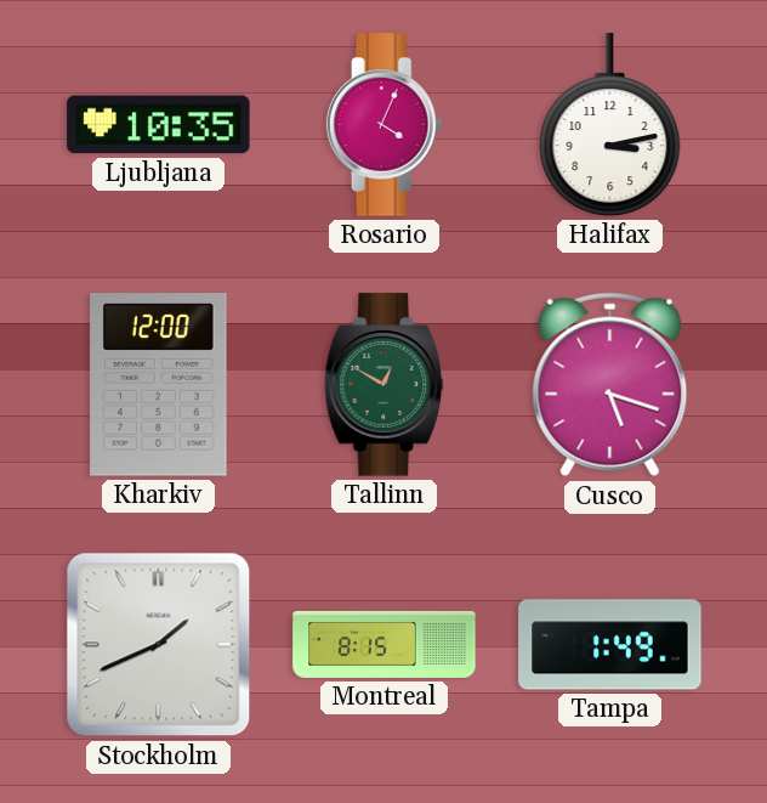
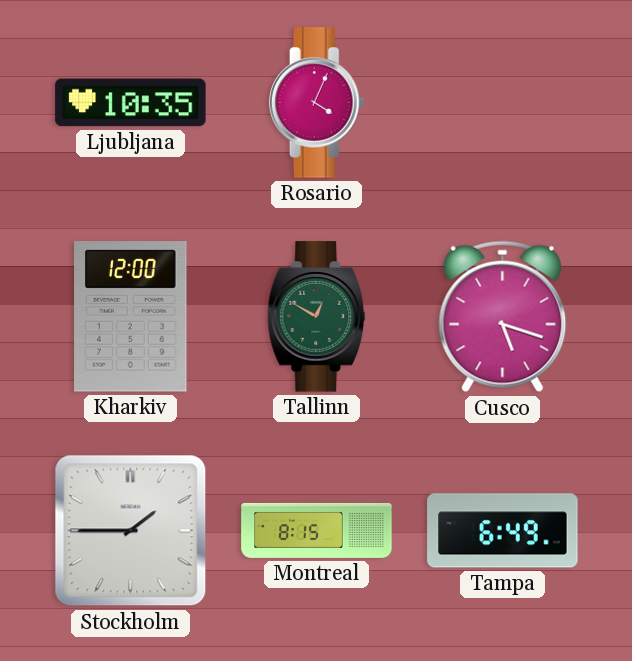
Halifax: 3:13 -> none
Stockholm: 1:41 -> 1:45
Tampa: 1:49 -> 6:49
